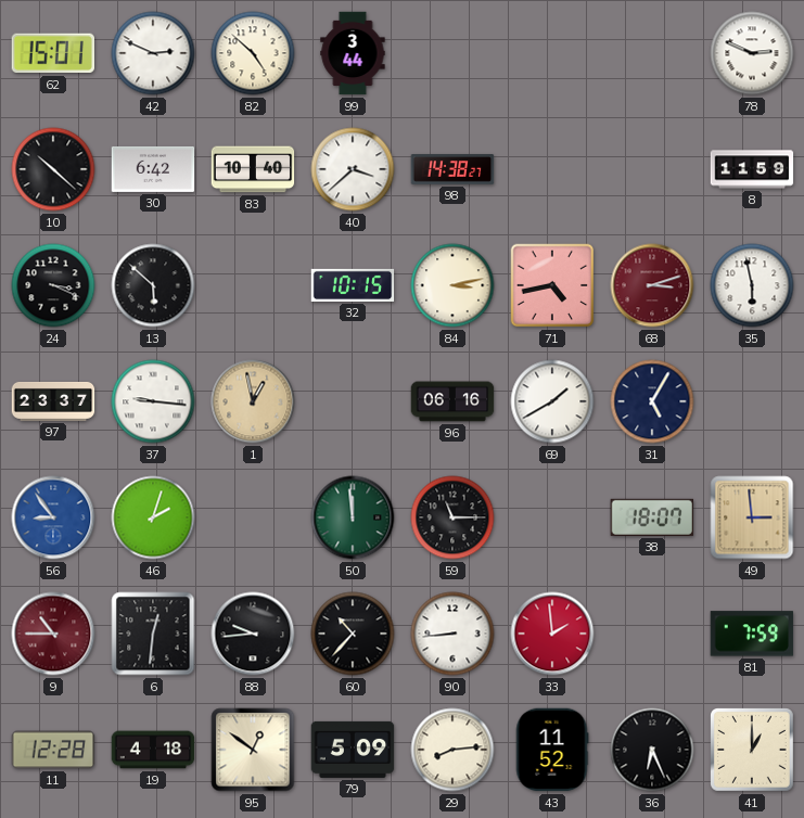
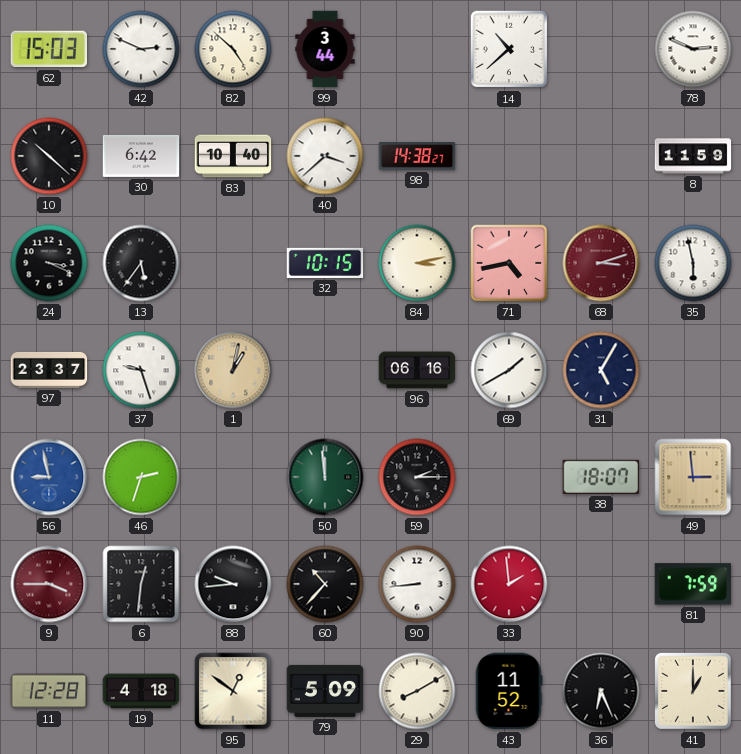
62: 15:01 -> 15:03
14: none -> 10:38
13: 5:52 -> 5:36
37: 9:16 -> 9:27
1: 12:58 -> 1:02
56: 8:54 -> 8:58
46: 2:03 -> 2:33
59: 11:15 -> 2:15
9: 10:45 -> 3:45
29: 8:14 -> 8:10
